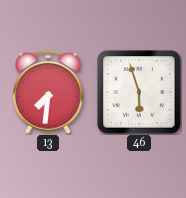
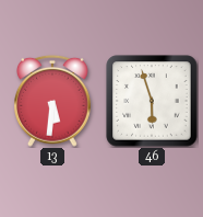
13: 7:31 -> 5:31
